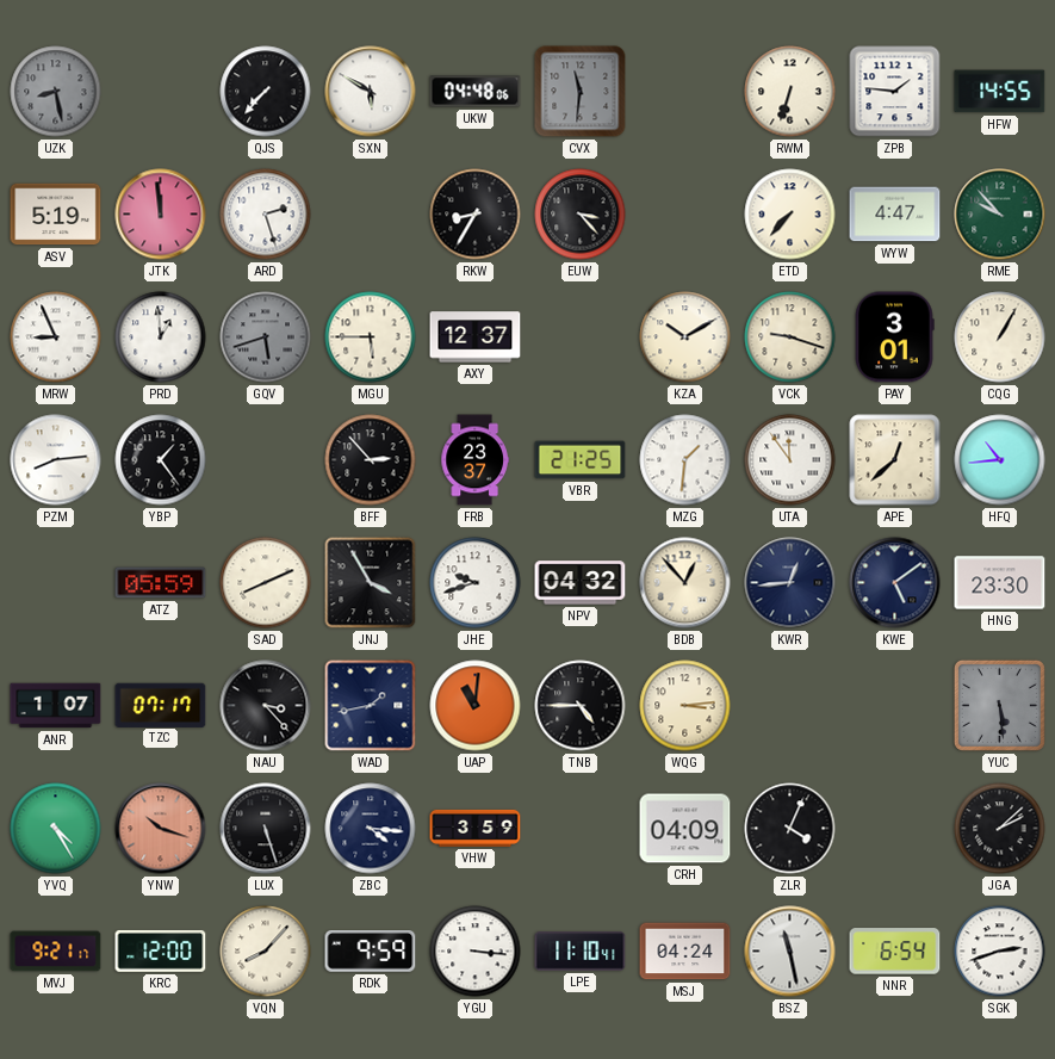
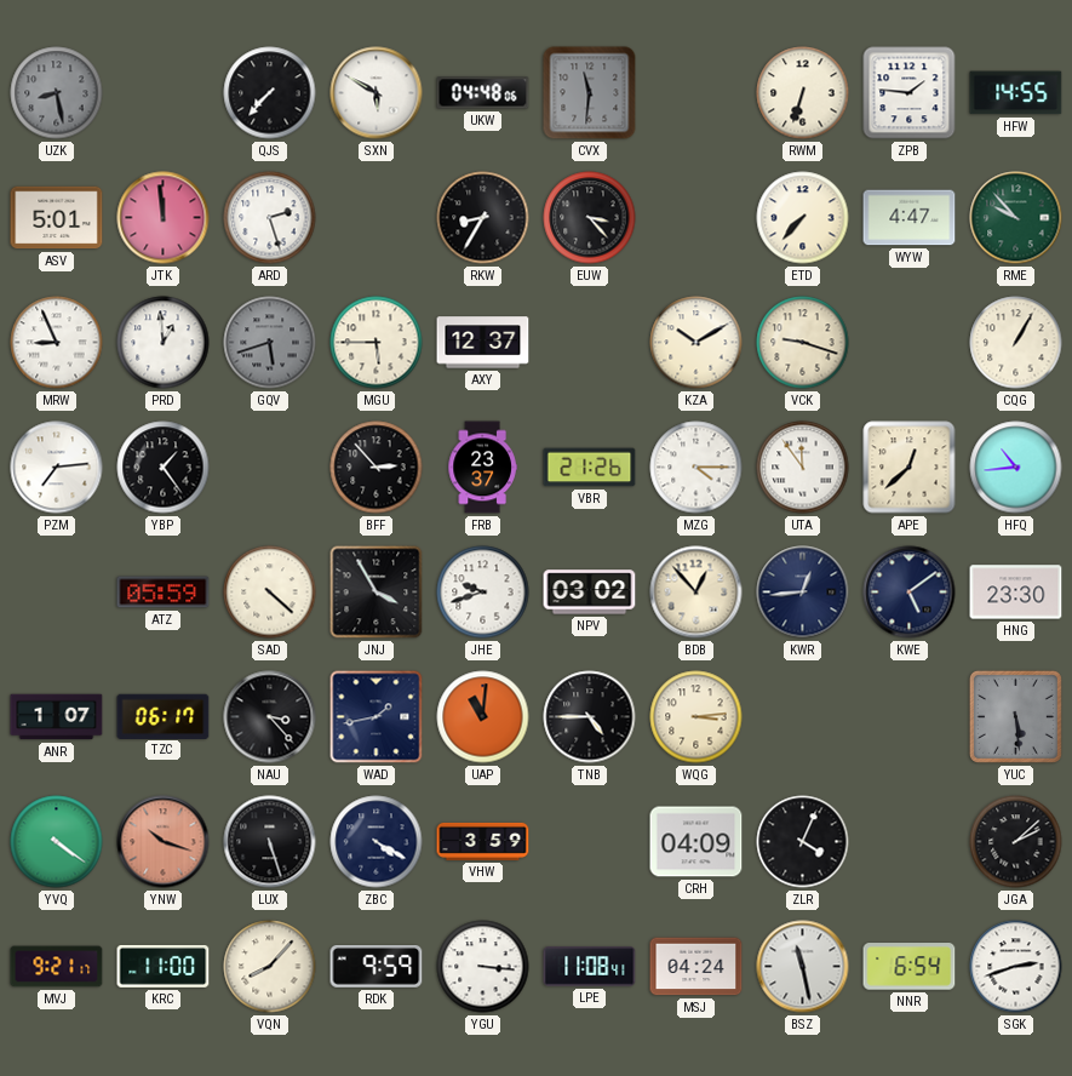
ASV: 5:19 -> 5:01
PAY: 3:01 -> none
PZM: 8:14 -> 7:14
VBR: 21:25 -> 21:26
MZG: 1:31 -> 4:15
SAD: 8:11 -> 4:22
NPV: 04:32 -> 03:02
TZC: 07:17 -> 06:17
YVQ: 4:25 -> 4:21
ZBC: 4:16 -> 4:20
KRC: 12:00 -> 11:00
LPE: 11:10 -> 11:08
